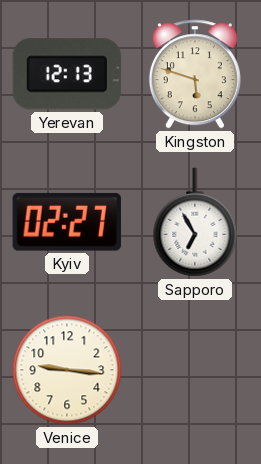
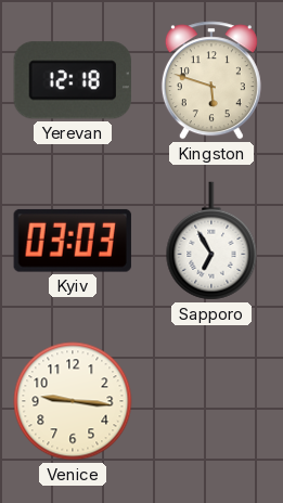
Yerevan: 12:13 -> 12:18
Kyiv: 02:27 -> 03:03
